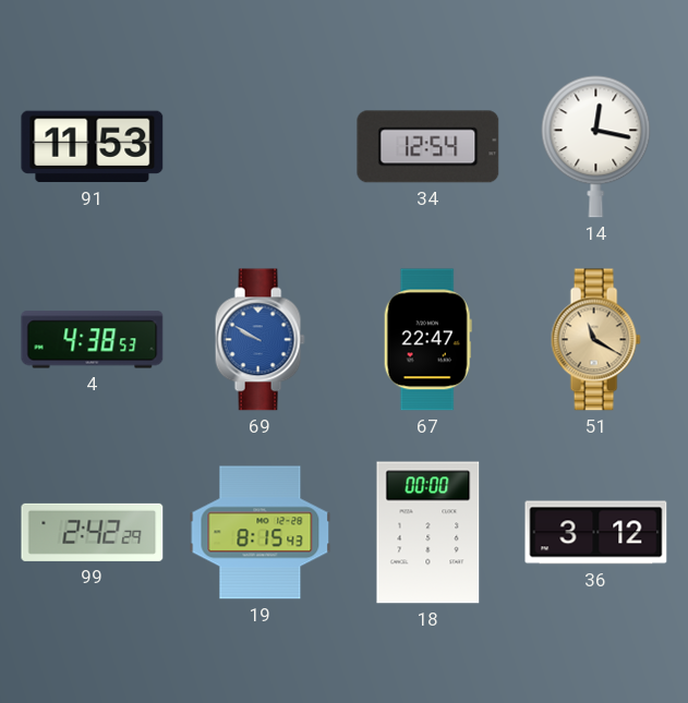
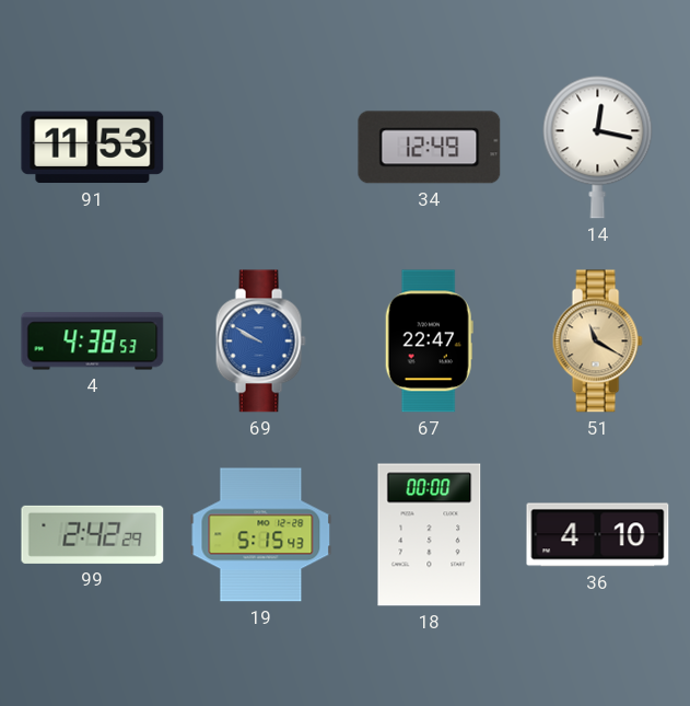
34: 12:54 -> 12:49
19: 8:15 -> 5:15
36: 3:12 -> 4:10
